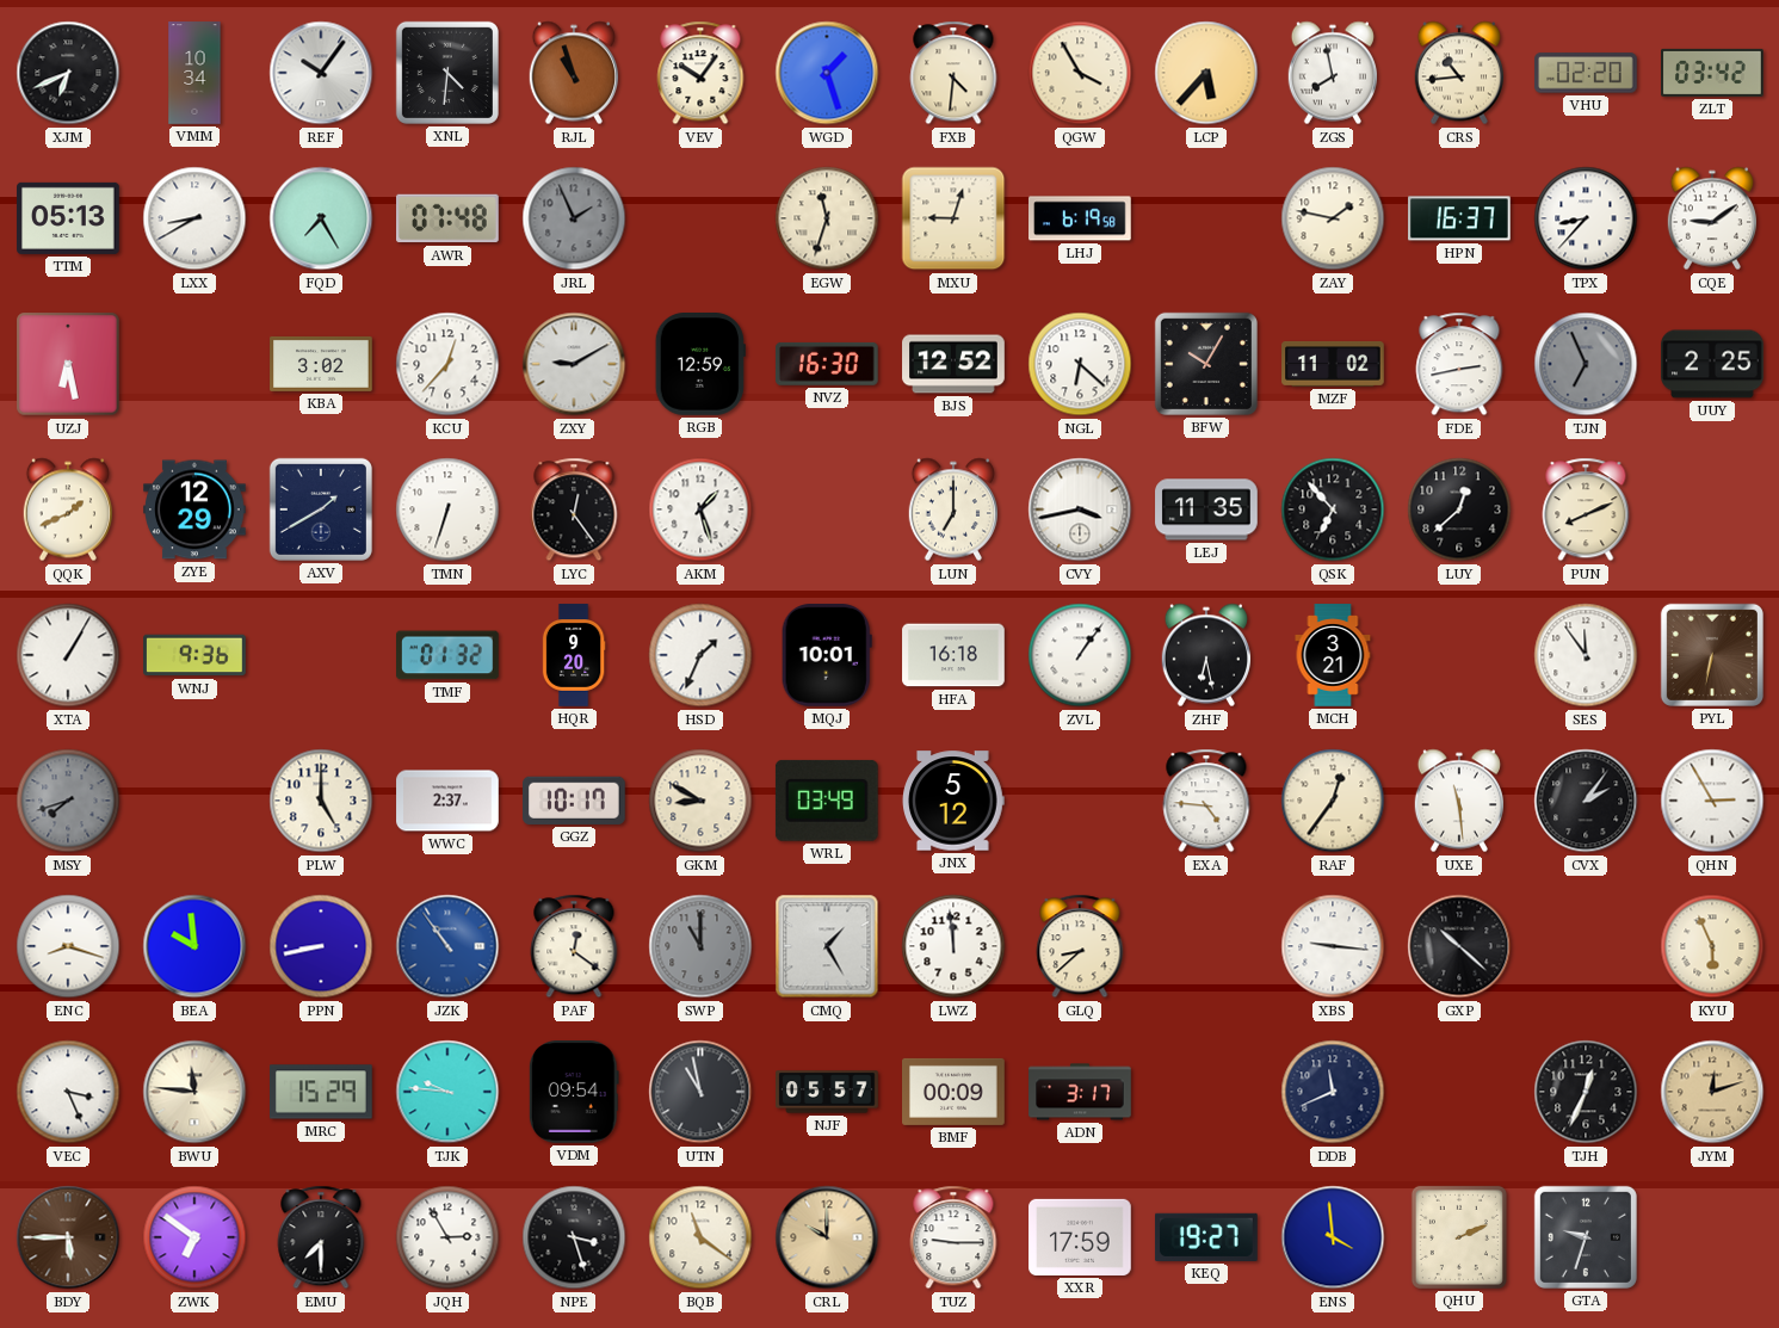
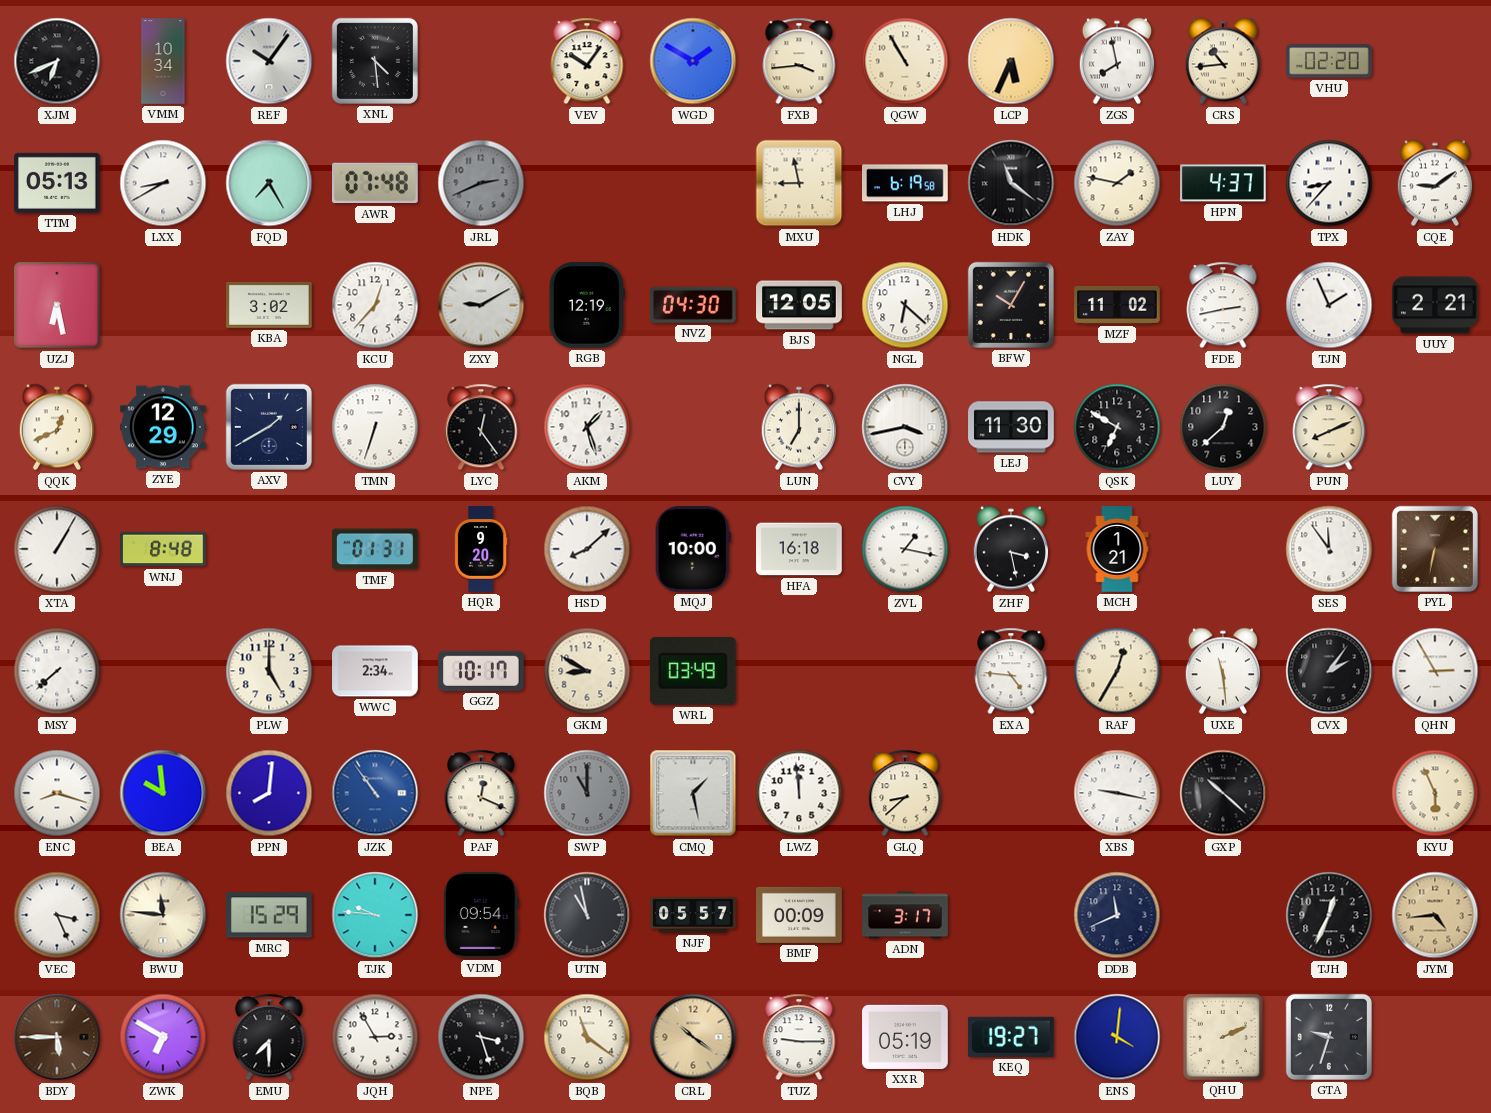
XNL: 4:31 -> 4:29
RJL: 10:57 -> none
WGD: 1:27 -> 1:50
FXB: 4:31 -> 3:44
QGW: 3:55 -> 10:55
LCP: 5:37 -> 5:34
ZLT: 03:42 -> none
JRL: 1:56 -> 2:41
EGW: 11:33 -> none
MXU: 9:03 -> 8:58
HDK: none -> 11:21
HPN: 16:37 -> 4:37
RGB: 12:59 -> 12:19
NVZ: 16:30 -> 04:30
BJS: 12:52 -> 12:05
TJN: 6:56 -> 1:56
TJN dial: grey -> white
UUY: 2:25 -> 2:21
QQK: 1:41 -> 12:41
LEJ: 11:35 -> 11:30
QSK: 6:53 -> 6:50
WNJ: 9:36 -> 8:48
TMF: 01:32 -> 01:31
HSD: 1:34 -> 8:08
MQJ: 10:01 -> 10:00
ZVL: 1:06 -> 1:17
ZHF: 6:28 -> 3:28
MCH: 3:21 -> 1:21
MSY: 7:42 -> 7:38
MSY dial: grey -> white
WWC: 2:37 -> 2:34
JNX: 5:12 -> none
RAF: 12:36 -> 12:35
PPN: 8:43 -> 8:01
PAF: 12:21 -> 12:19
CMQ: 1:25 -> 1:28
XBS: 9:16 -> 9:17
JYM: 12:12 -> 4:44
ZWK: 6:51 -> 6:50
CRL: 10:00 -> 10:21
XXR: 17:59 -> 05:19
ENS: 3:59 -> 4:01
